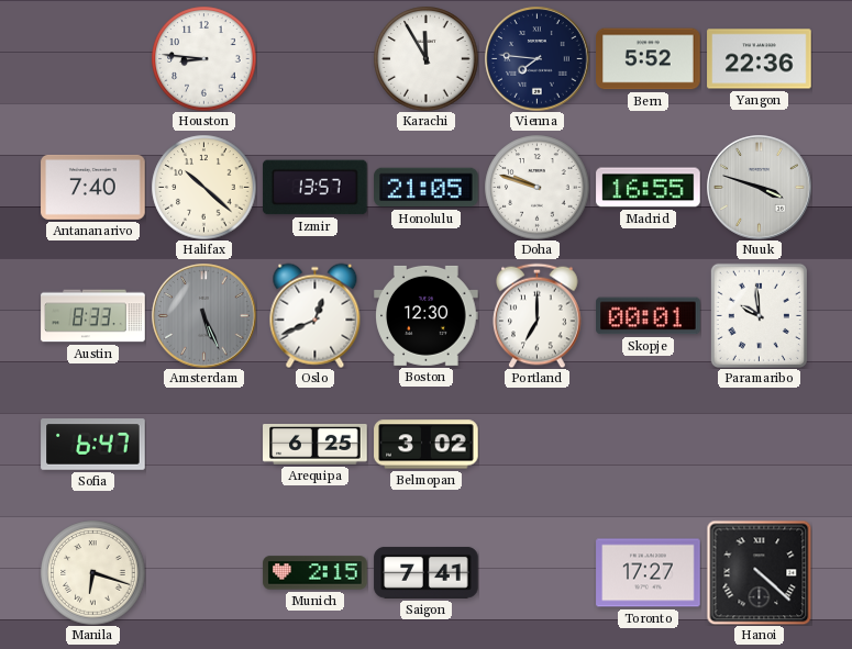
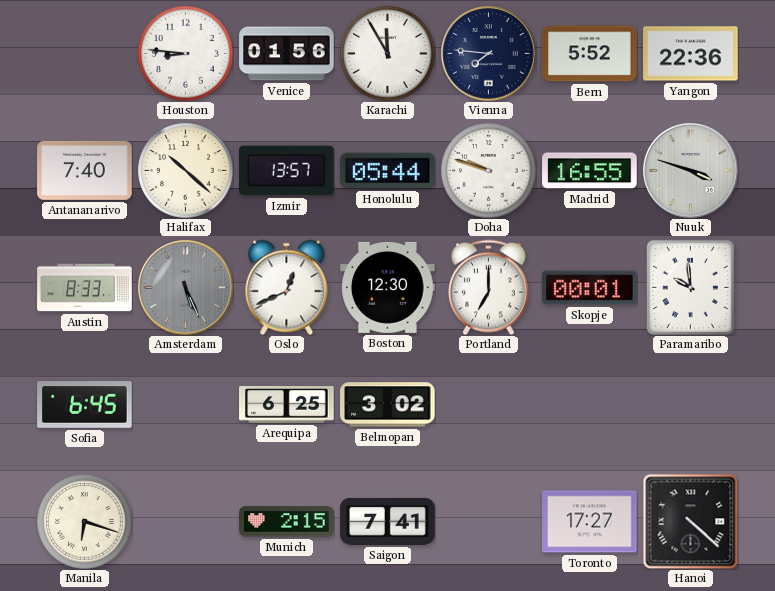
Venice: none -> 01:56
Honolulu: 21:05 -> 05:44
Sofia: 6:47 -> 6:45
